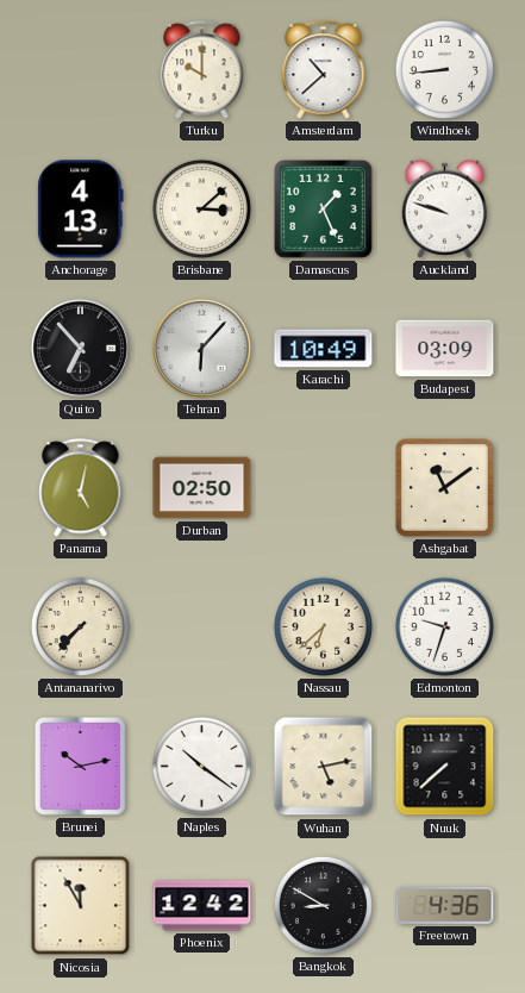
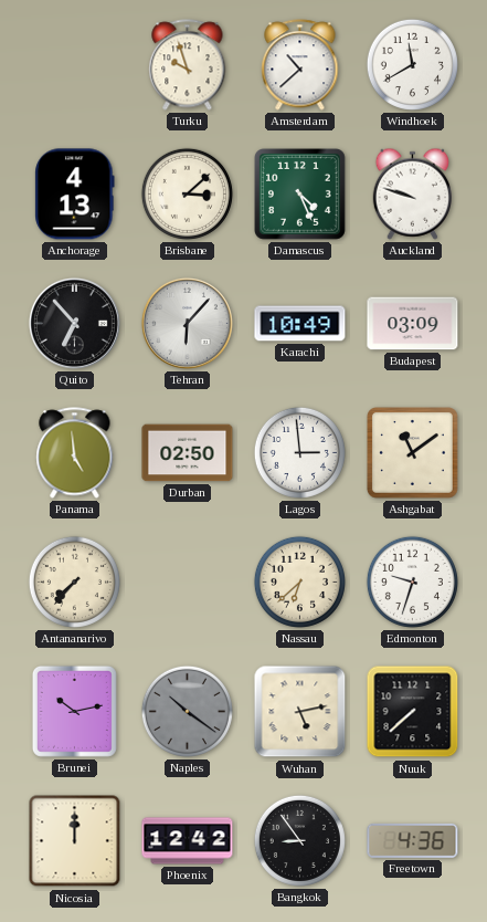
Turku: 10:00 -> 9:57
Windhoek: 8:44 -> 11:40
Damascus: 1:26 -> 4:26
Panama: 5:02 -> 4:59
Lagos: none -> 2:59
Naples dial: white -> grey
Nicosia: 11:55 -> 12:00
Bangkok: 8:50 -> 8:54
